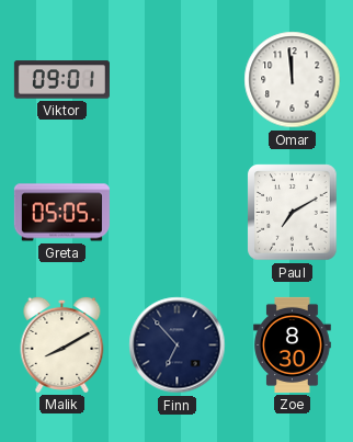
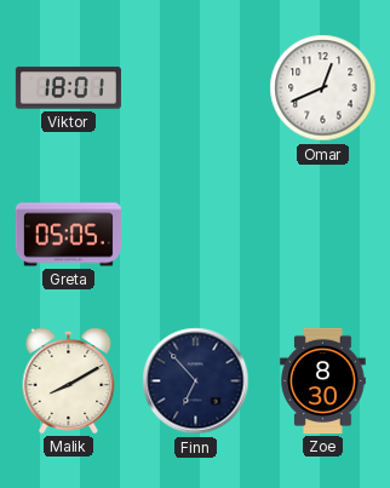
Viktor: 09:01 -> 18:01
Omar: 11:59 -> 12:41
Paul: 7:10 -> none
